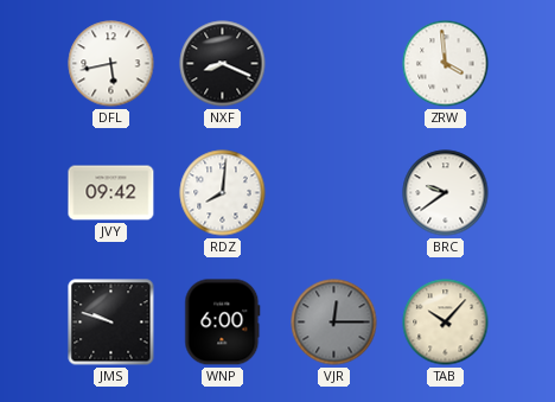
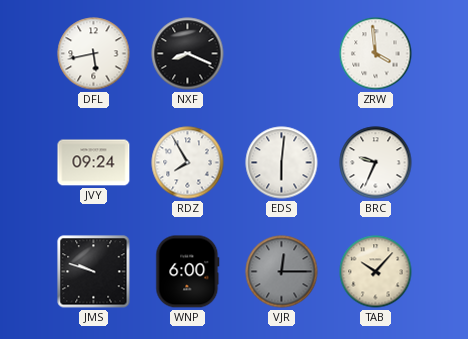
JVY: 09:42 -> 09:24
RDZ: 8:01 -> 7:55
EDS: none -> 6:01
BRC: 9:39 -> 9:34
